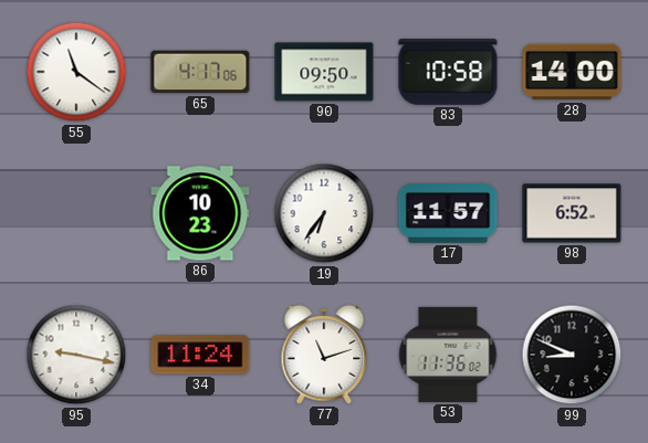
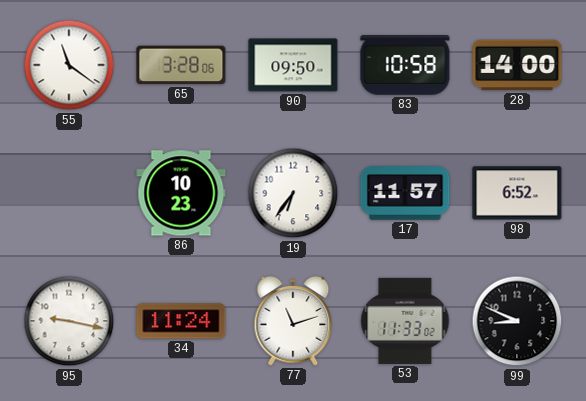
65: 4:17 -> 3:28
53: 11:36 -> 11:33
